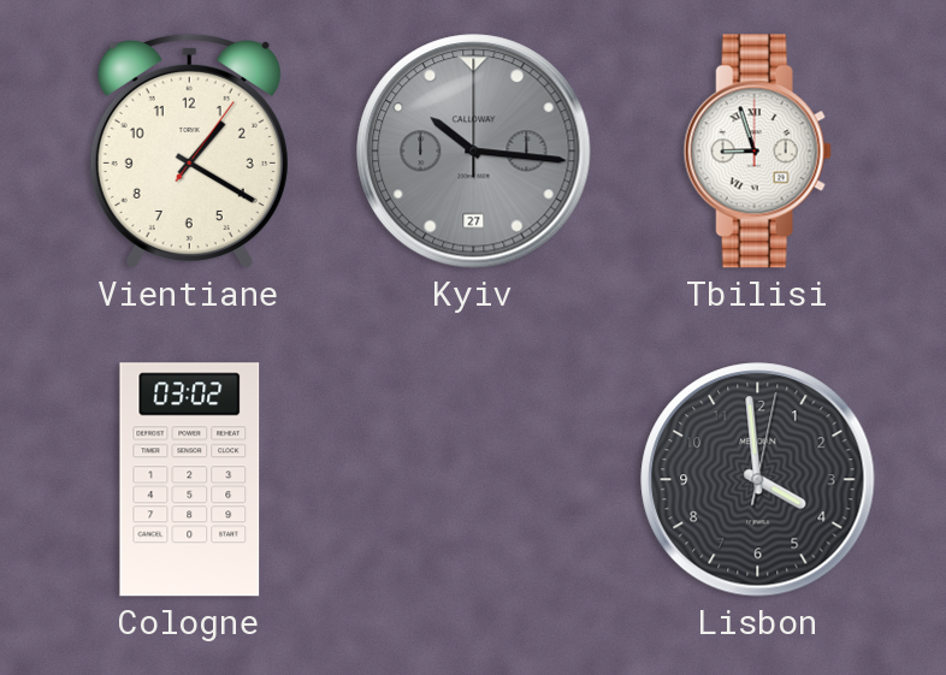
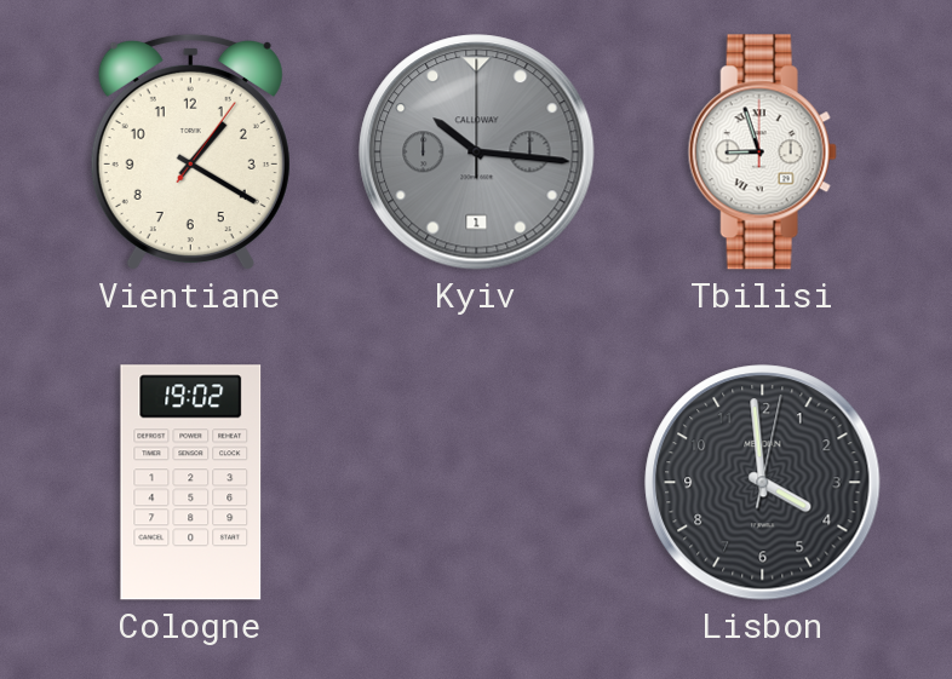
Kyiv date: 27 -> 1
Cologne: 03:02 -> 19:02
